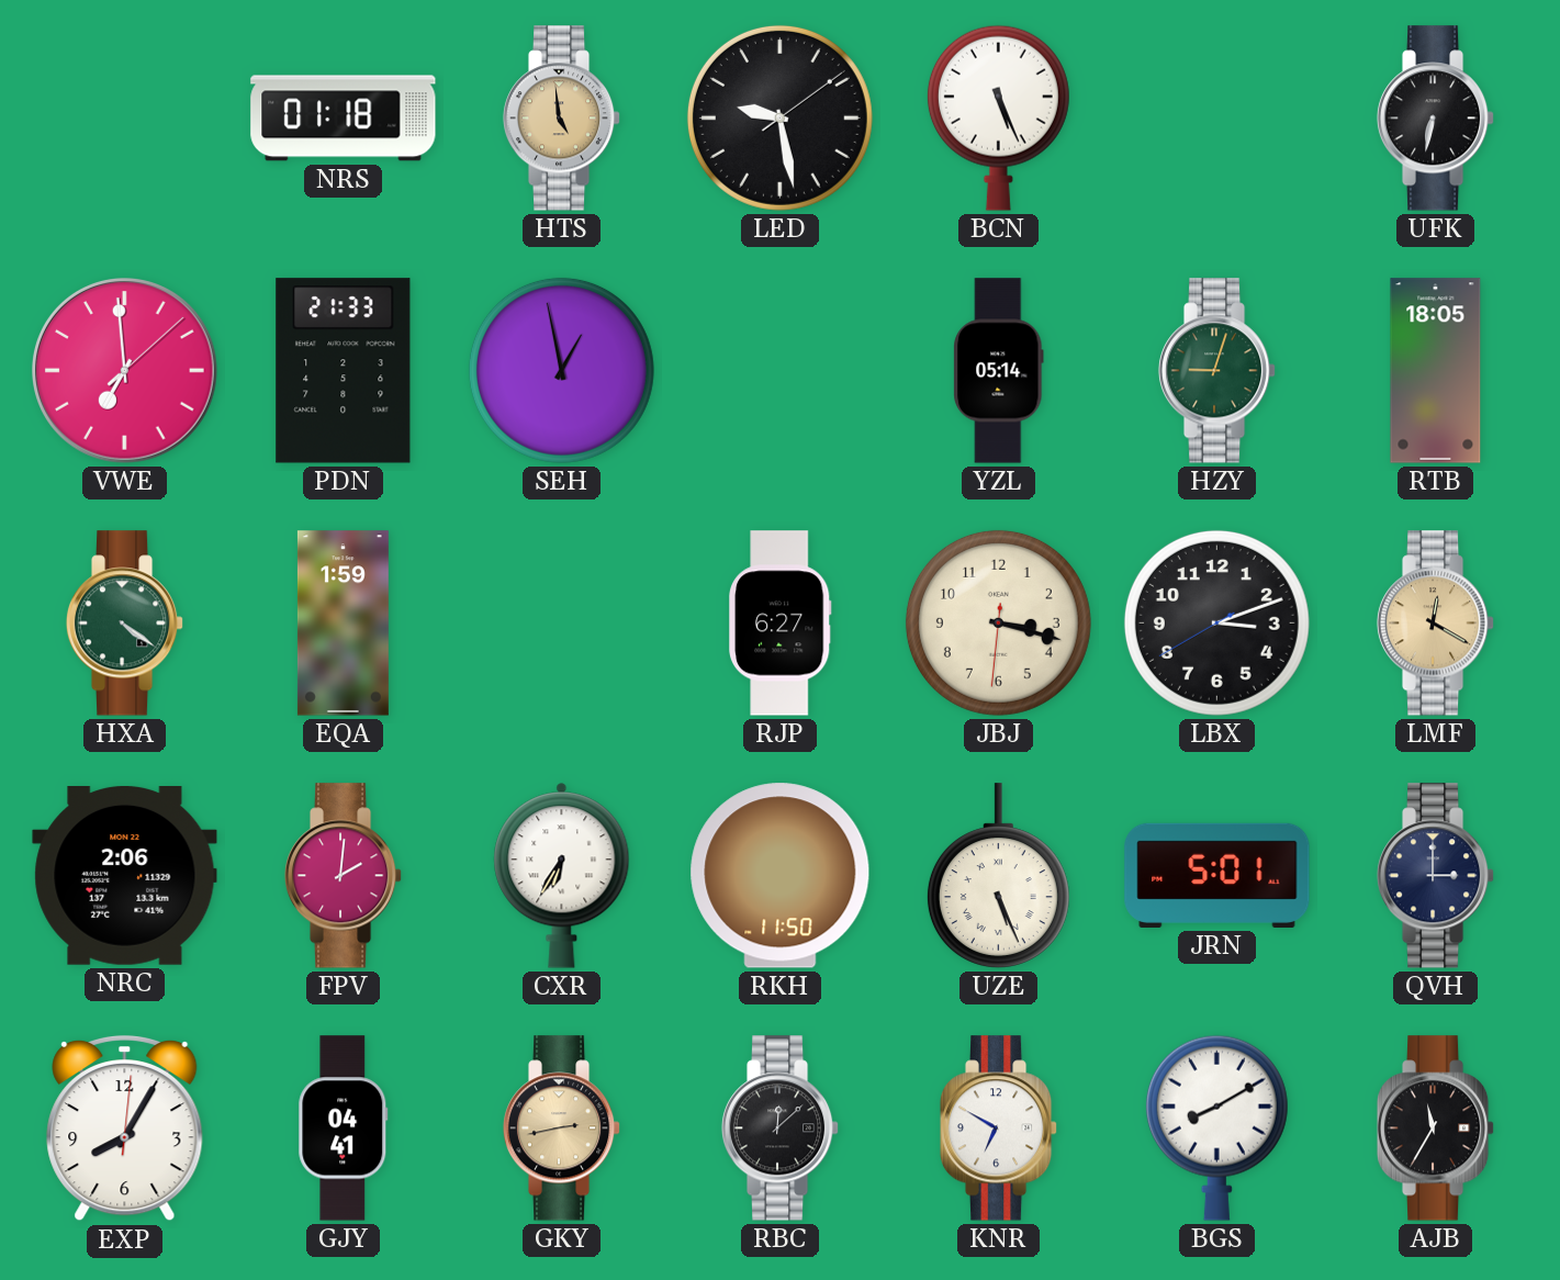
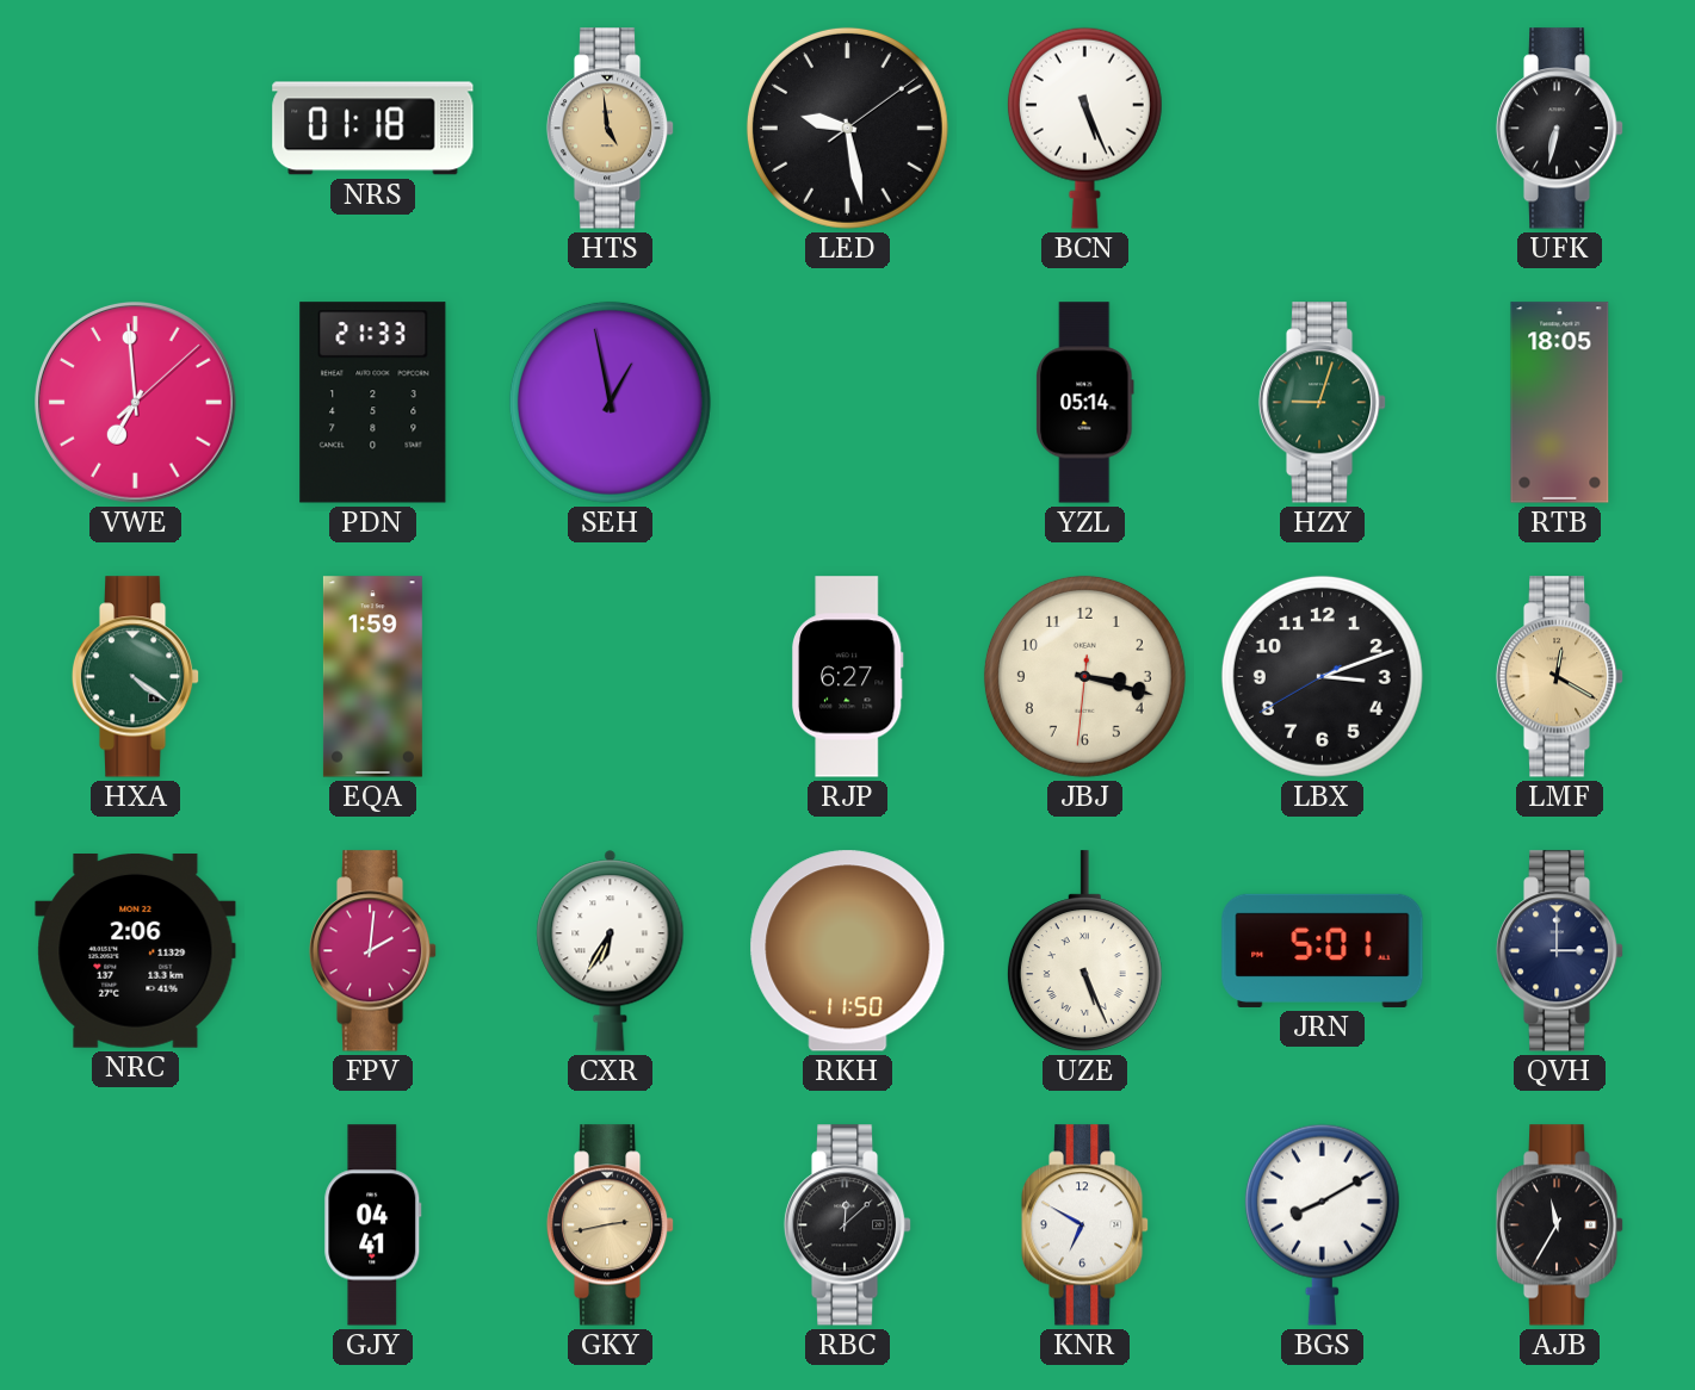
EXP: 8:05 -> none
